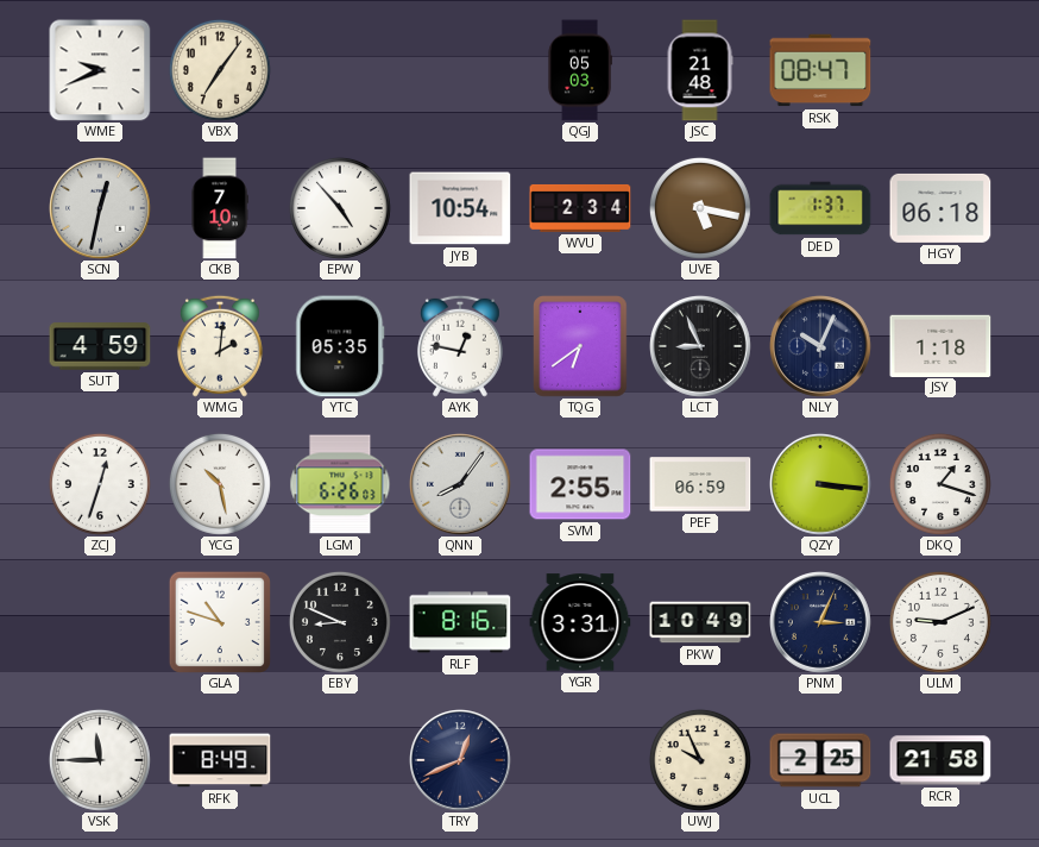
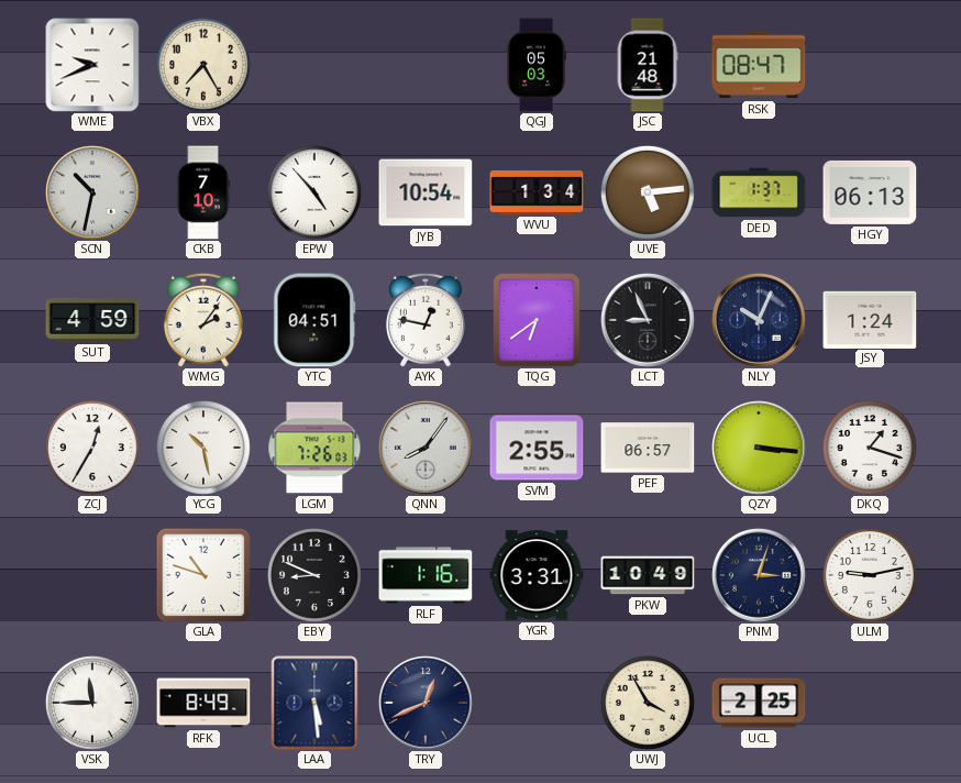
VBX: 7:06 -> 7:25
SCN: 12:32 -> 10:32
WVU: 2:34 -> 1:34
UVE: 5:17 -> 5:14
HGY: 06:18 -> 06:13
WMG: 2:01 -> 2:06
YTC: 05:35 -> 04:51
JSY: 1:18 -> 1:24
ZCJ: 12:33 -> 12:35
LGM: 6:26 -> 7:26
PEF: 06:59 -> 06:57
RLF: 8:16 -> 1:16
PNM: 3:04 -> 3:03
ULM: 9:11 -> 9:13
LAA: none -> 5:29
UWJ: 9:56 -> 3:55
RCR: 21:58 -> none
